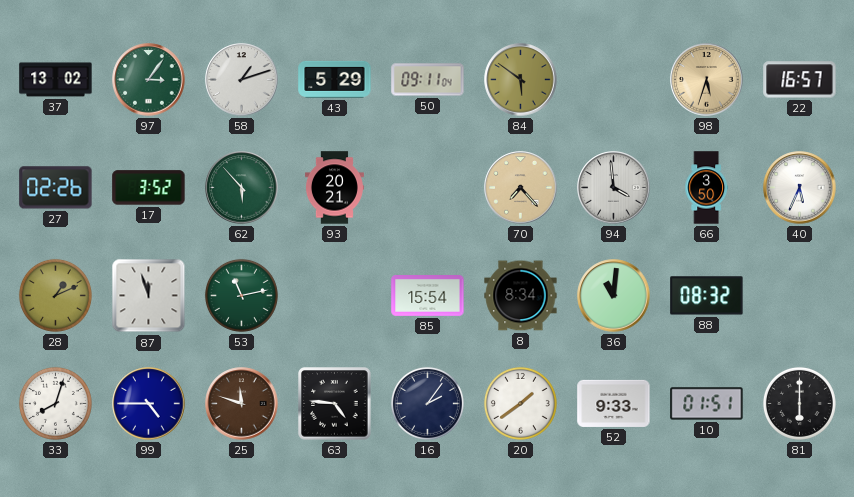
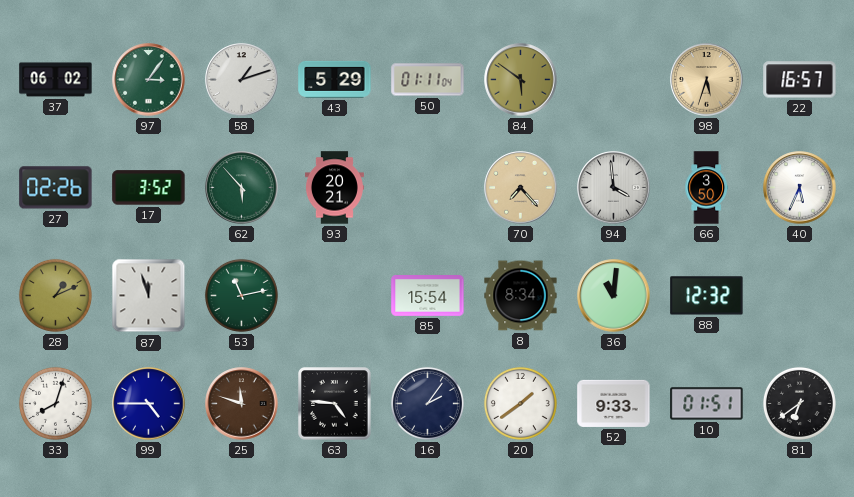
37: 13:02 -> 06:02
50: 09:11 -> 01:11
88: 08:32 -> 12:32
81: 6:00 -> 6:39
